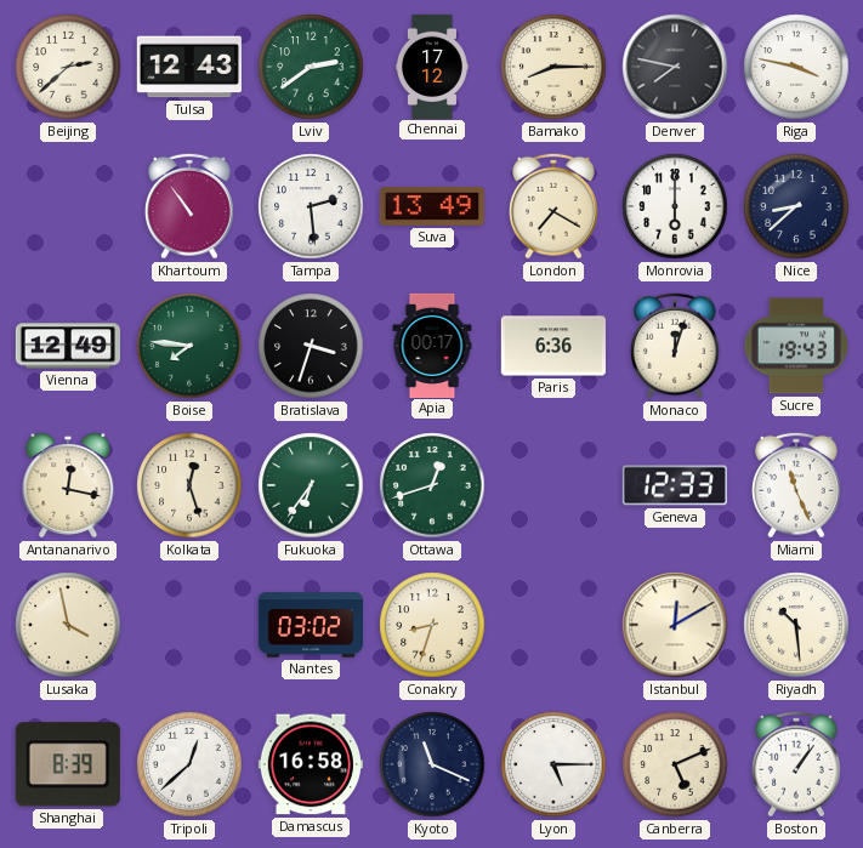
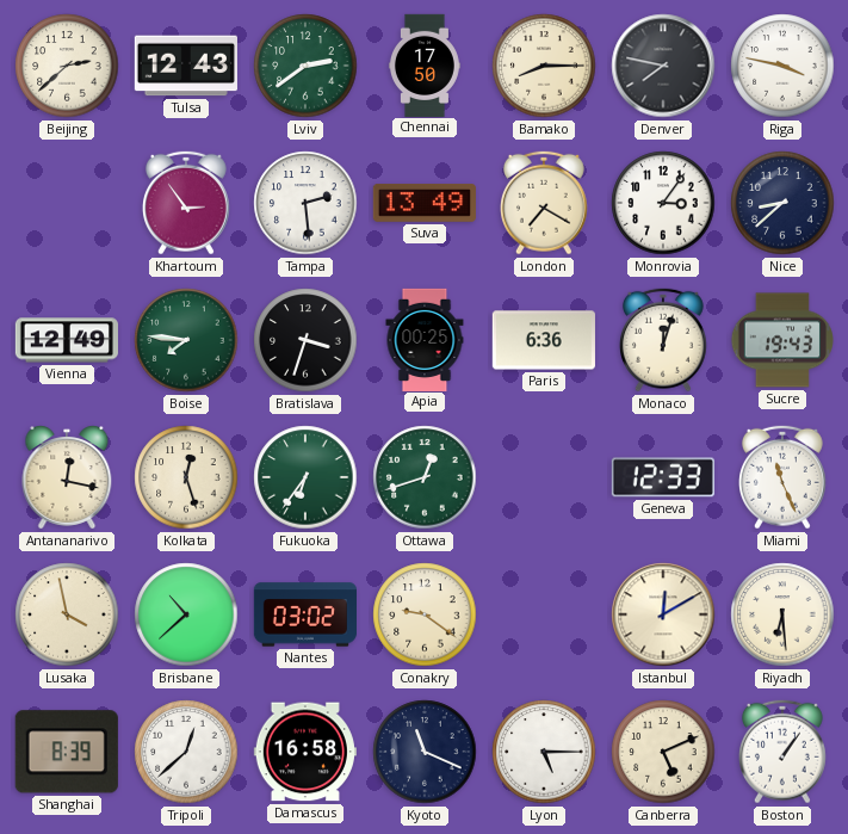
Chennai: 17:12 -> 17:50
Khartoum: 10:54 -> 2:54
Monrovia: 6:00 -> 3:06
Apia: 00:17 -> 00:25
Brisbane: none -> 10:38
Conakry: 8:33 -> 9:21
Riyadh: 10:29 -> 6:29
